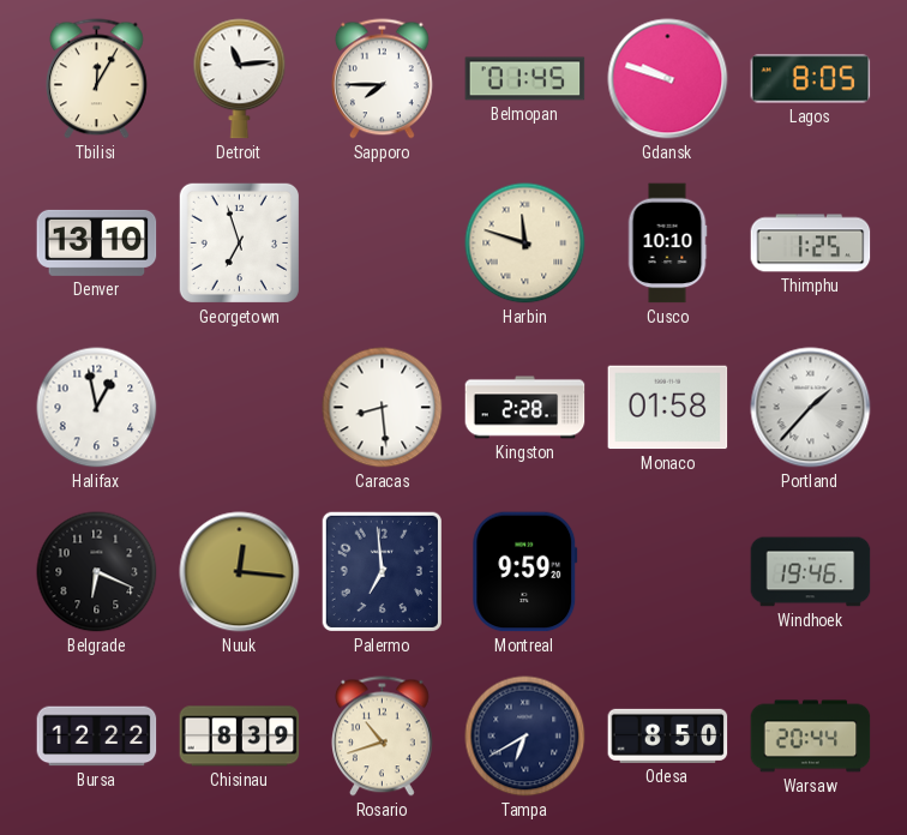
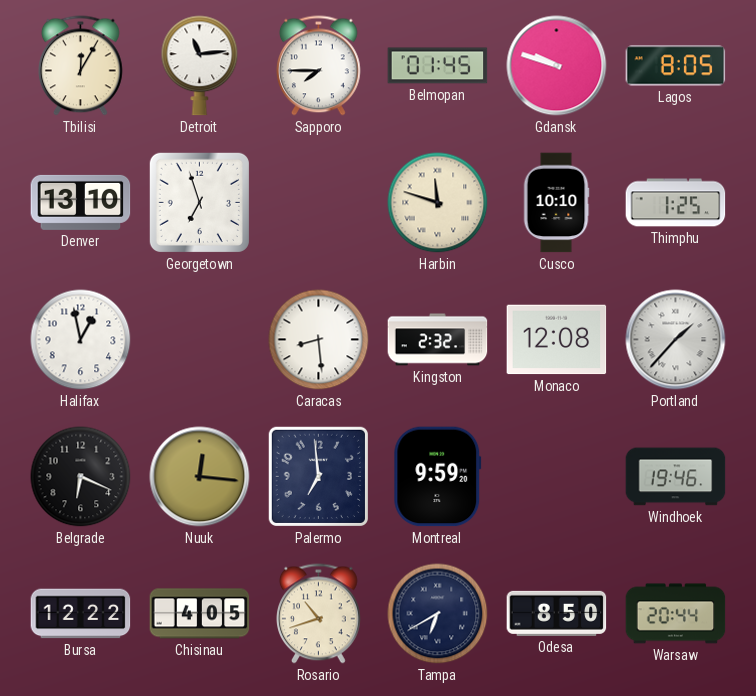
Kingston: 2:28 -> 2:32
Monaco: 01:58 -> 12:08
Chisinau: 8:39 -> 4:05
